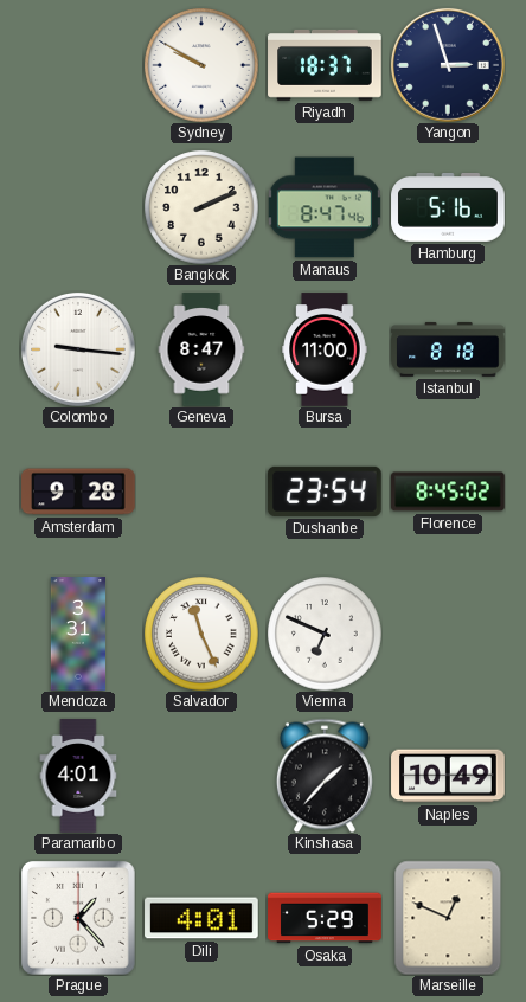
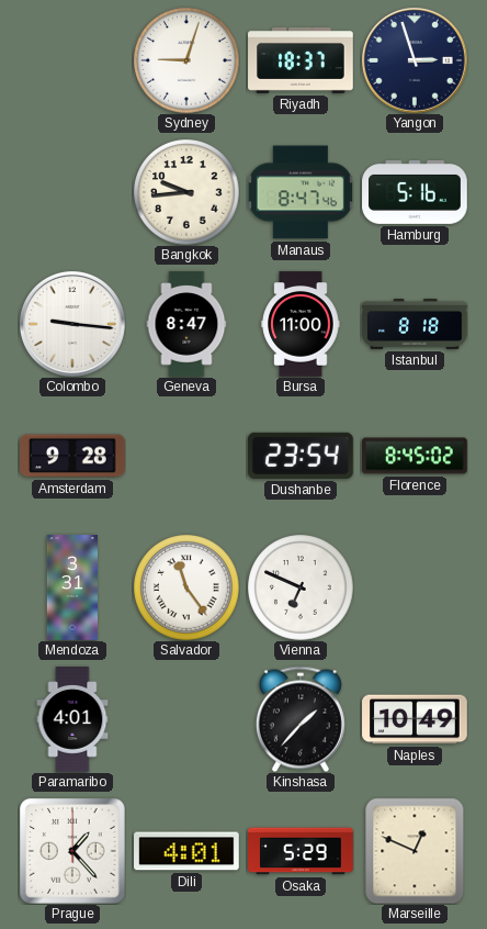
Sydney: 9:50 -> 9:03
Bangkok: 2:11 -> 9:44
Salvador: 11:26 -> 11:24
